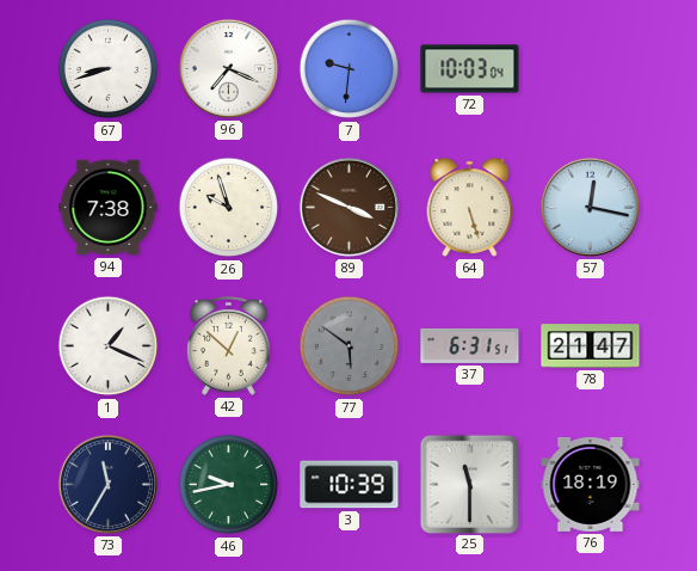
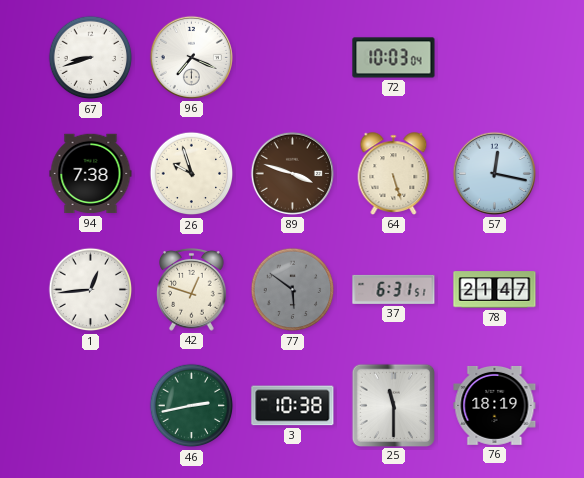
7: 9:31 -> none
89: 3:49 -> 3:48
1: 1:19 -> 12:44
42: 12:52 -> 12:48
73: 11:35 -> none
46: 9:43 -> 2:43
3: 10:39 -> 10:38
